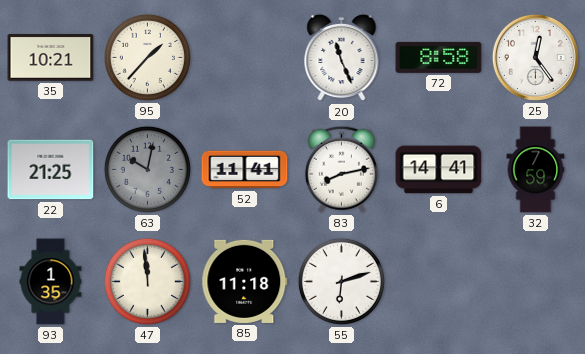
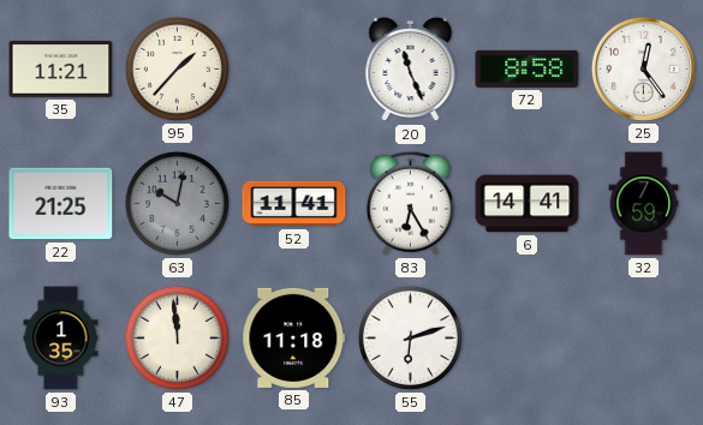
35: 10:21 -> 11:21
83: 8:13 -> 6:25
